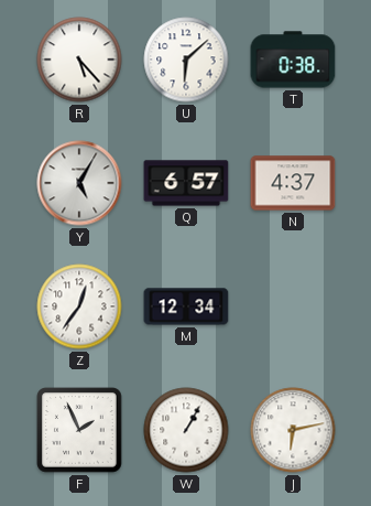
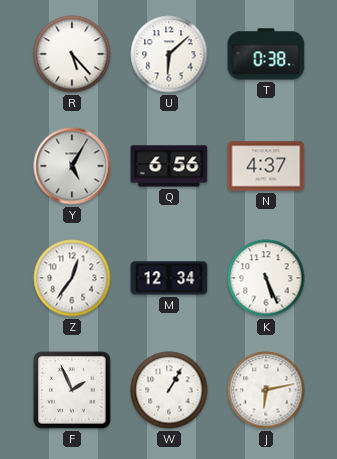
Q: 6:57 -> 6:56
K: none -> 5:26
